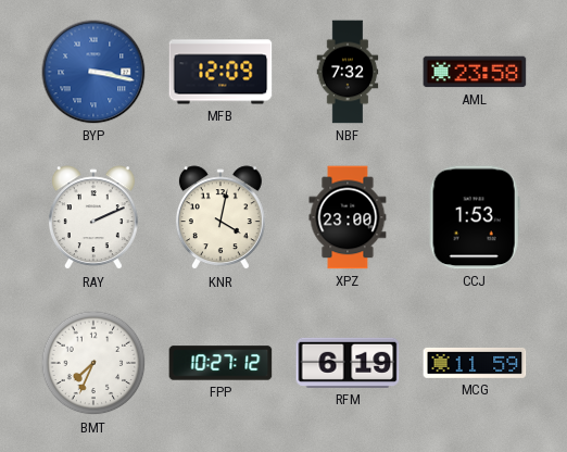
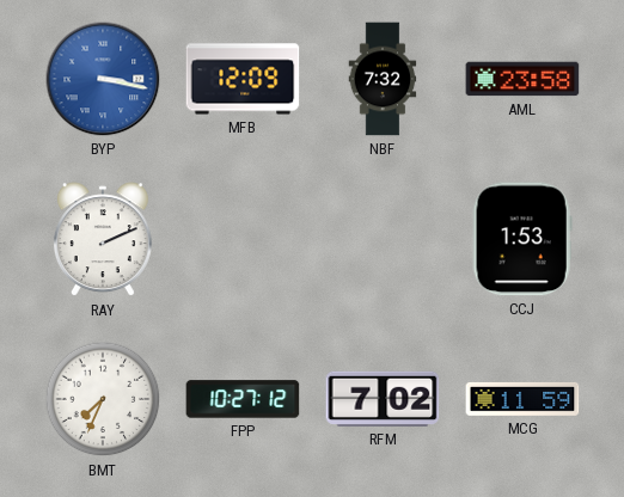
KNR: 4:02 -> none
XPZ: 23:00 -> none
RFM: 6:19 -> 7:02
